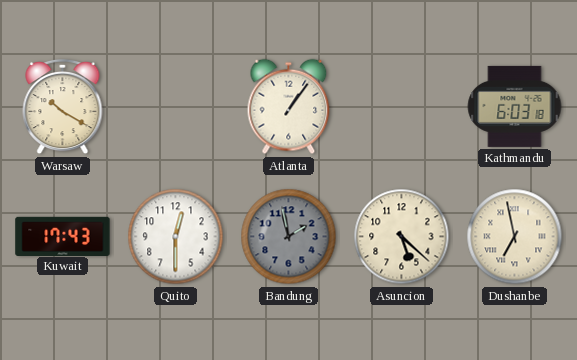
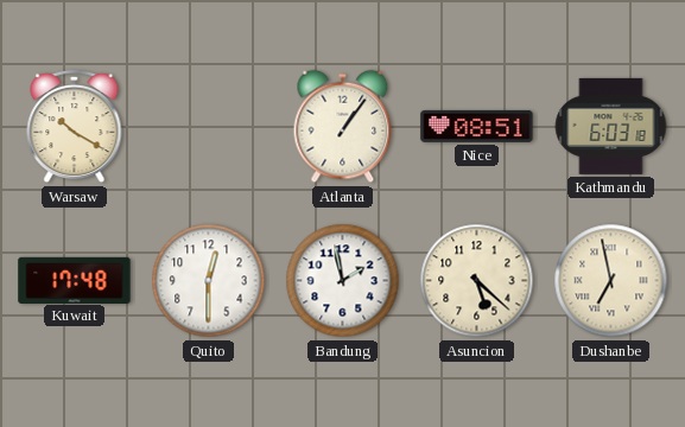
Nice: none -> 08:51
Kuwait: 17:43 -> 17:48
Bandung dial: grey -> white
